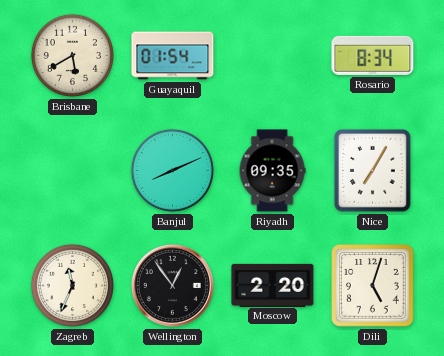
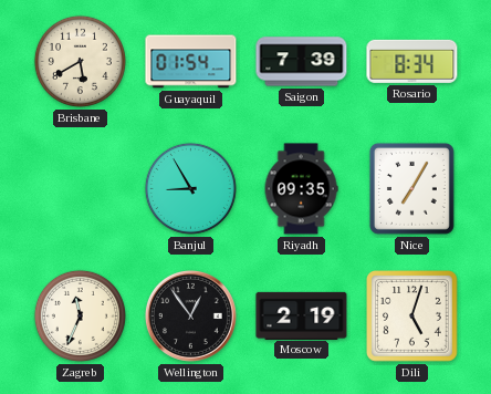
Saigon: none -> 7:39
Banjul: 8:11 -> 8:55
Moscow: 2:20 -> 2:19
